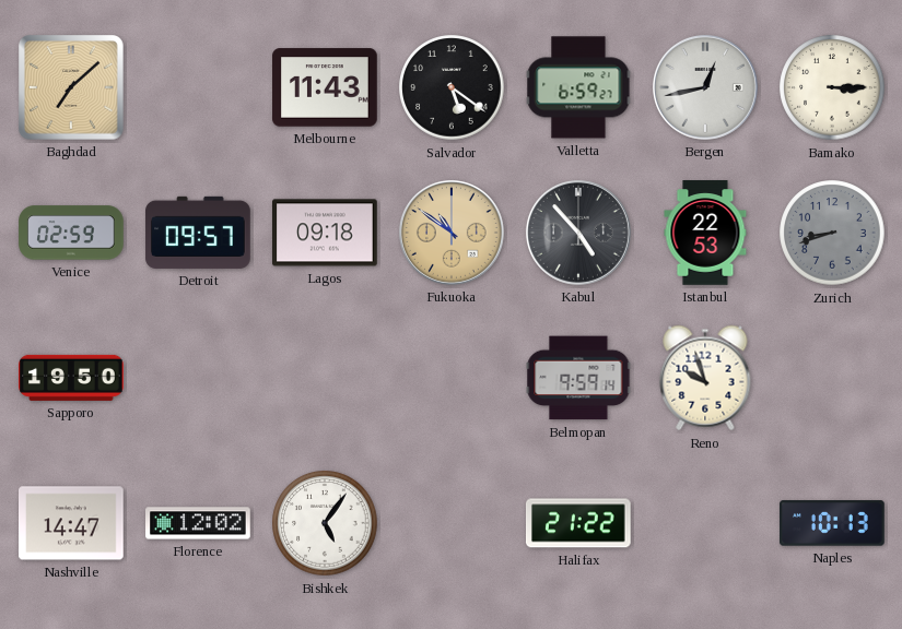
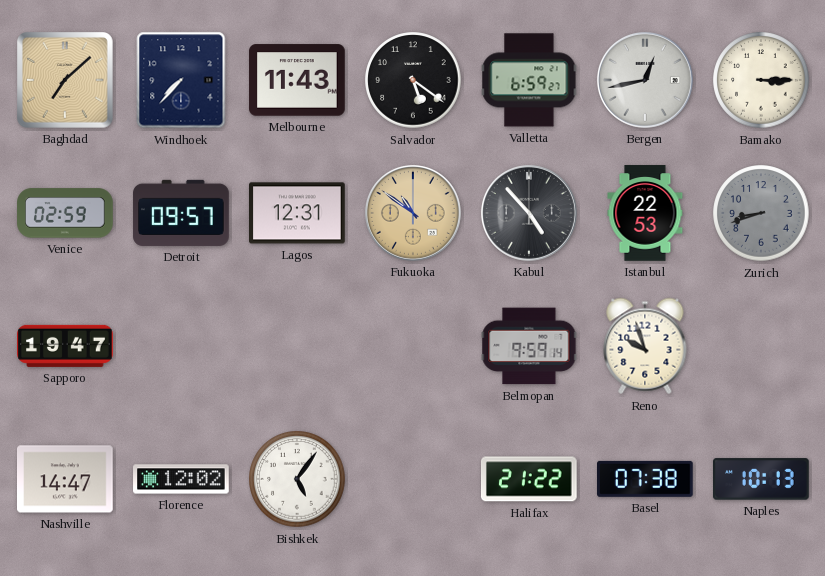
Windhoek: none -> 7:37
Lagos: 09:18 -> 12:31
Sapporo: 19:50 -> 19:47
Basel: none -> 07:38
